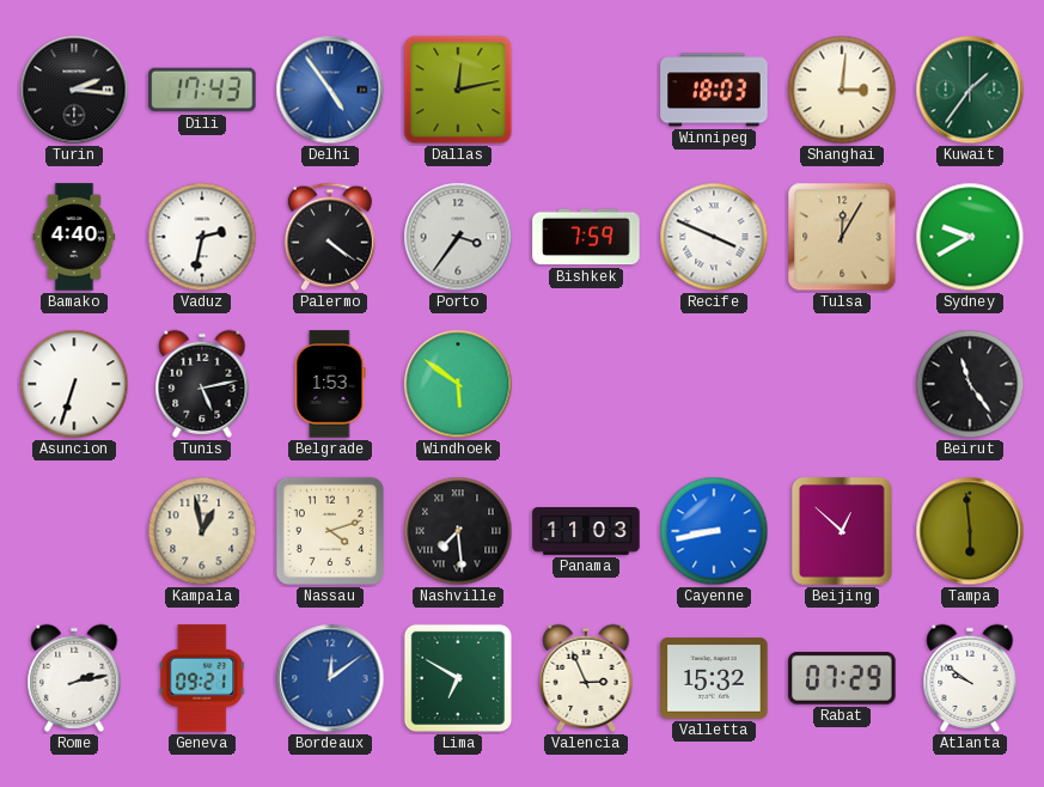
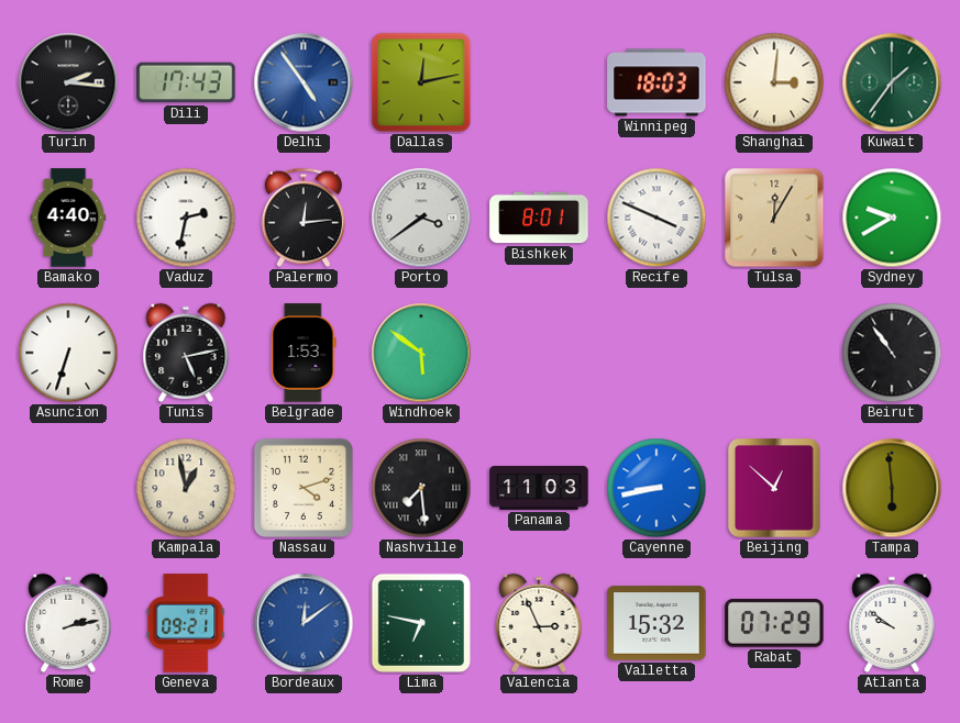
Palermo: 4:21 -> 12:14
Porto: 3:36 -> 3:39
Bishkek: 7:59 -> 8:01
Beirut: 11:24 -> 10:54
Lima: 6:50 -> 6:47
